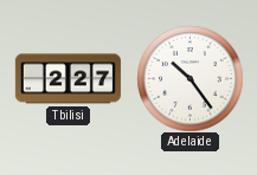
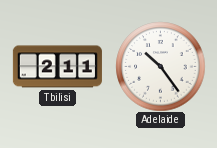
Tbilisi: 2:27 -> 2:11
